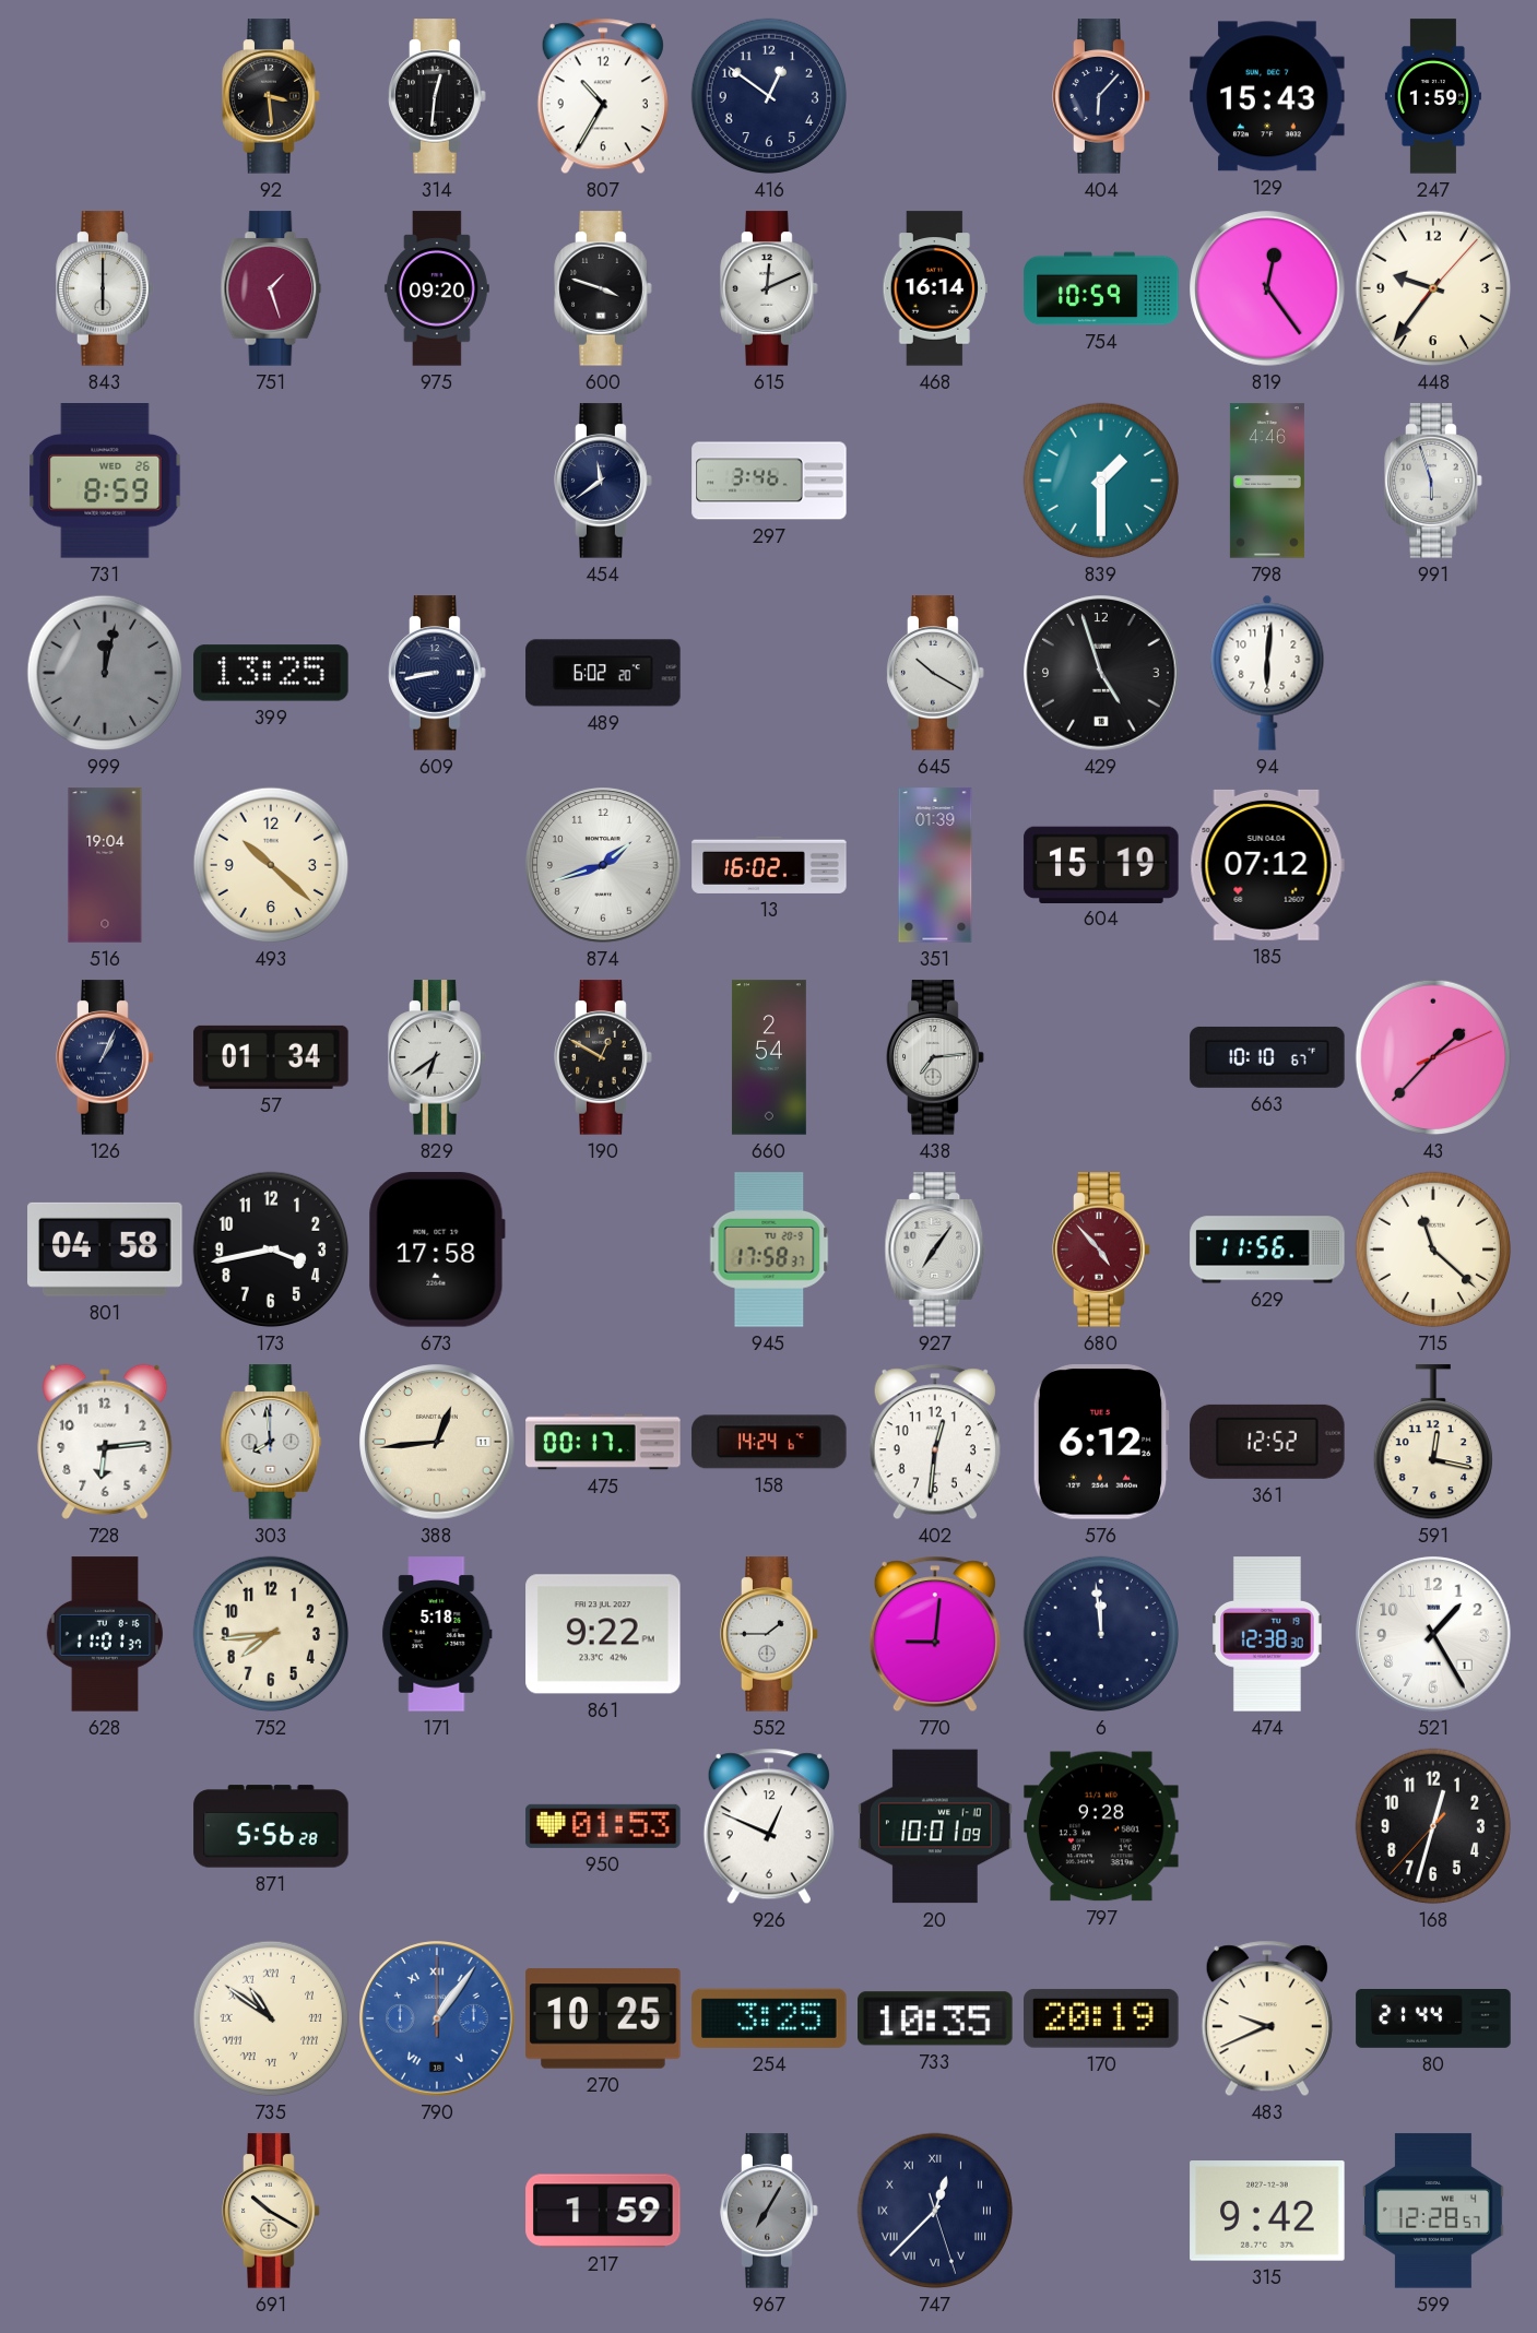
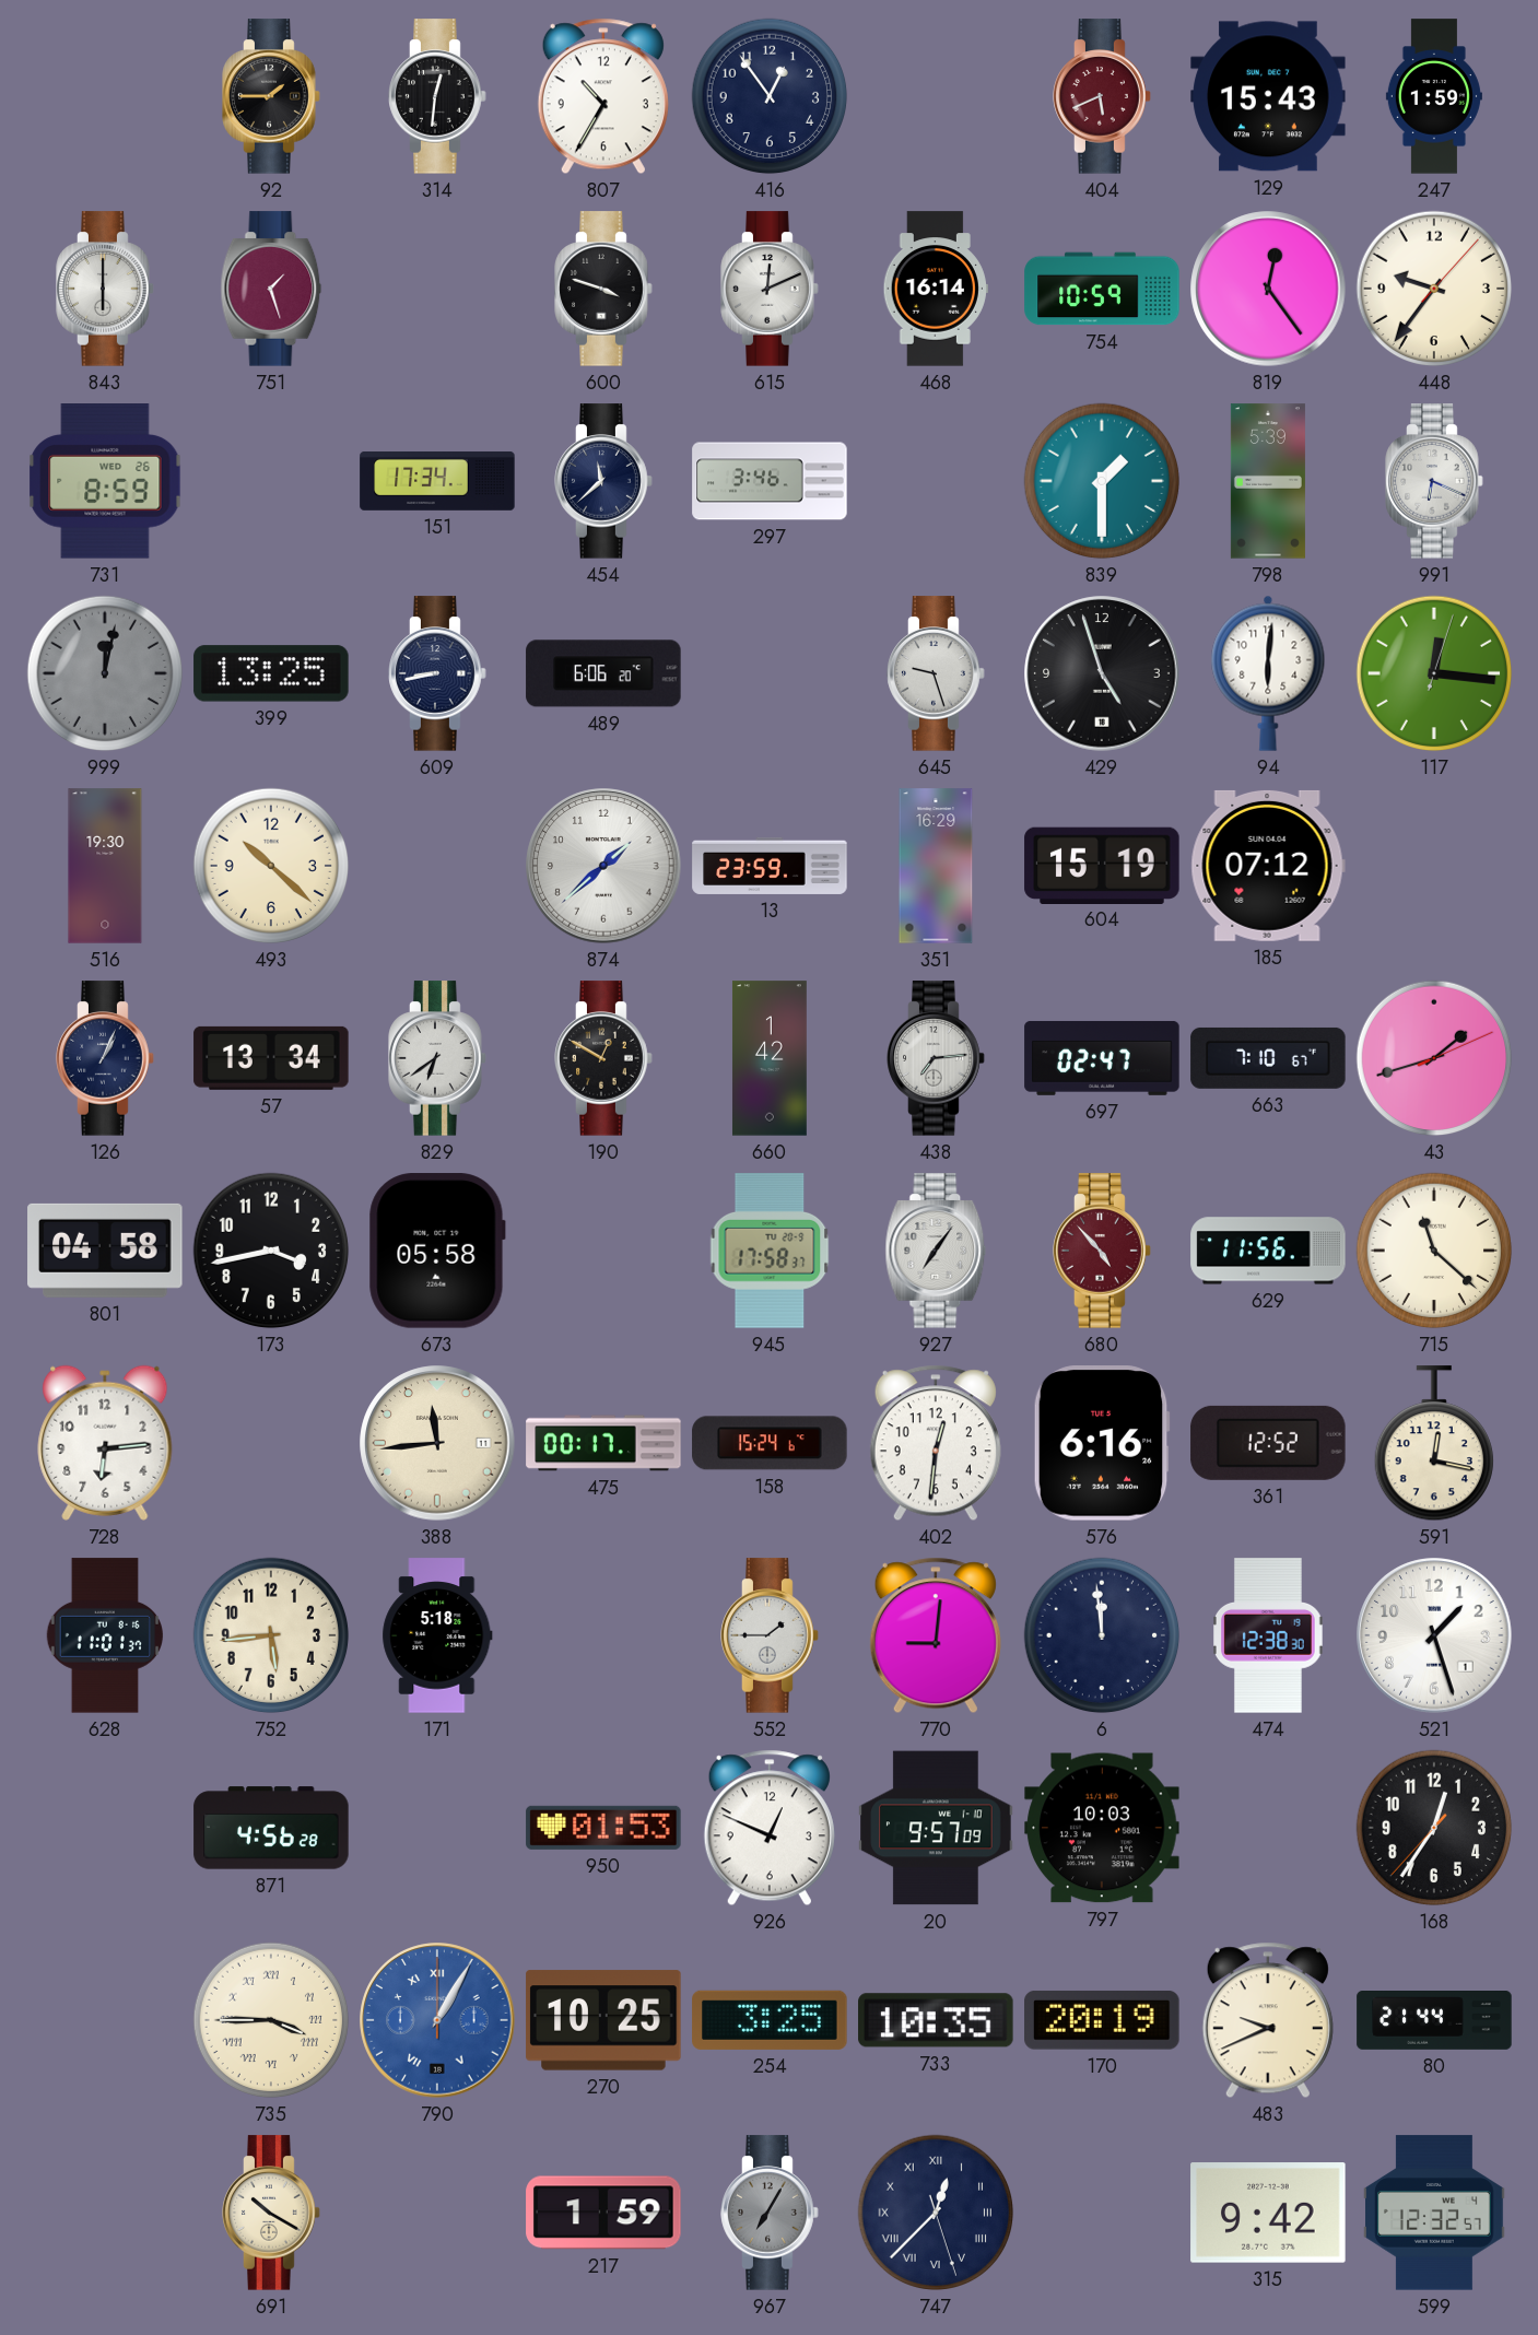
92: 3:29 -> 1:45
416: 12:51 -> 12:54
404: 6:07 -> 5:41
404 dial: navy -> burgundy
975: 09:20 -> none
151: none -> 17:34
454: 11:39 -> 11:38
798: 4:46 -> 5:39
991: 5:57 -> 6:19
489: 6:02 -> 6:06
645: 10:20 -> 9:27
117: none -> 12:16
516: 19:04 -> 19:30
874: 1:42 -> 1:38
13: 16:02 -> 23:59
351: 01:39 -> 16:29
57: 01:34 -> 13:34
660: 2:54 -> 1:42
697: none -> 02:47
663: 10:10 -> 7:10
43: 1:37 -> 1:42
673: 17:58 -> 05:58
303: 7:59 -> none
388: 12:44 -> 11:44
158: 14:24 -> 15:24
576: 6:12 -> 6:16
752: 7:44 -> 5:44
861: 9:22 -> none
521: 1:25 -> 1:27
871: 5:56 -> 4:56
20: 10:01 -> 9:57
797: 9:28 -> 10:03
168: 12:32 -> 12:35
735: 10:51 -> 3:45
790: 1:06 -> 1:05
599: 12:28 -> 12:32
